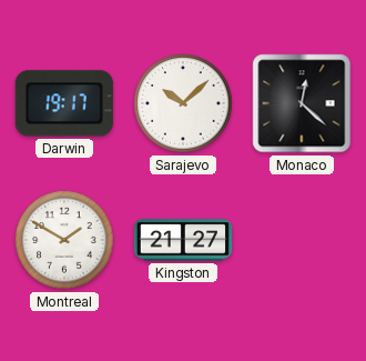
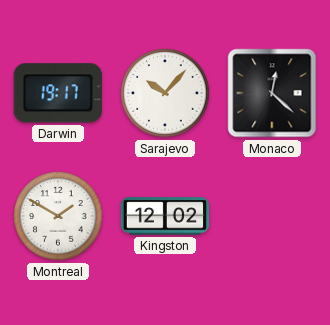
Sarajevo: 10:08 -> 10:07
Kingston: 21:27 -> 12:02
